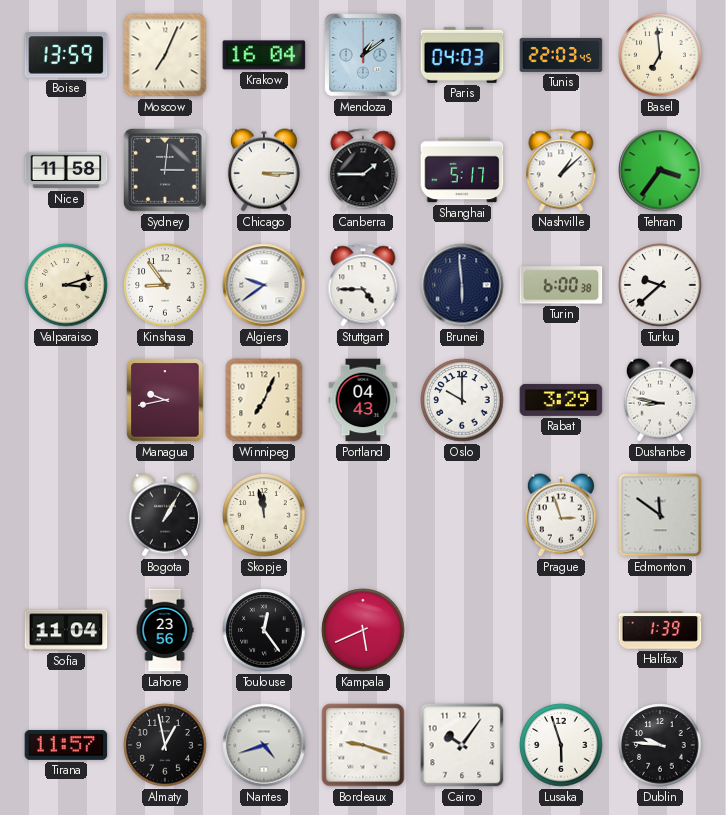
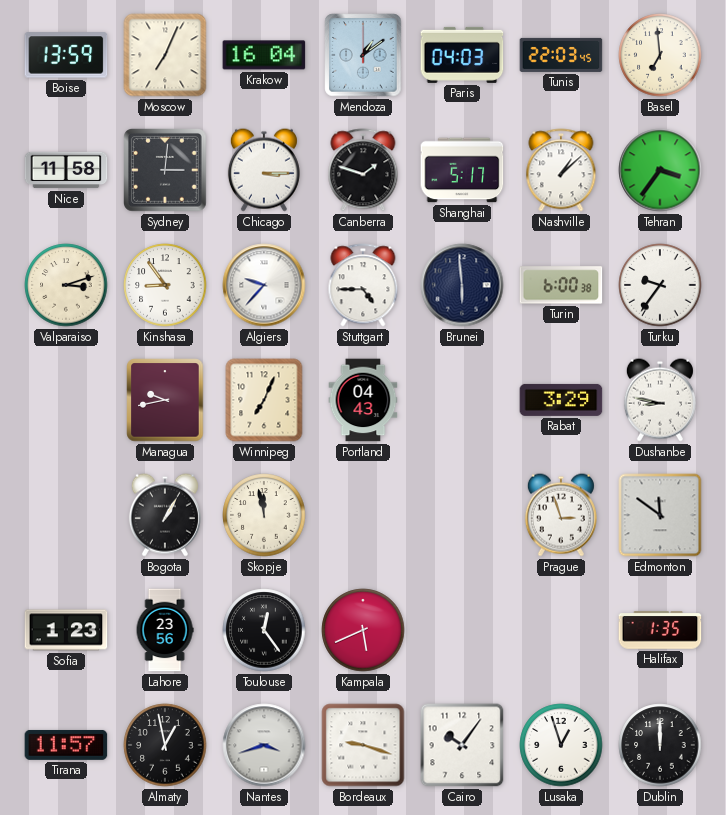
Canberra: 1:45 -> 1:48
Algiers: 9:39 -> 9:37
Turku: 9:38 -> 9:36
Oslo: 10:00 -> none
Sofia: 11:04 -> 1:23
Halifax: 1:39 -> 1:35
Nantes: 4:42 -> 3:42
Lusaka: 5:57 -> 12:57
Dublin: 9:46 -> 12:00
